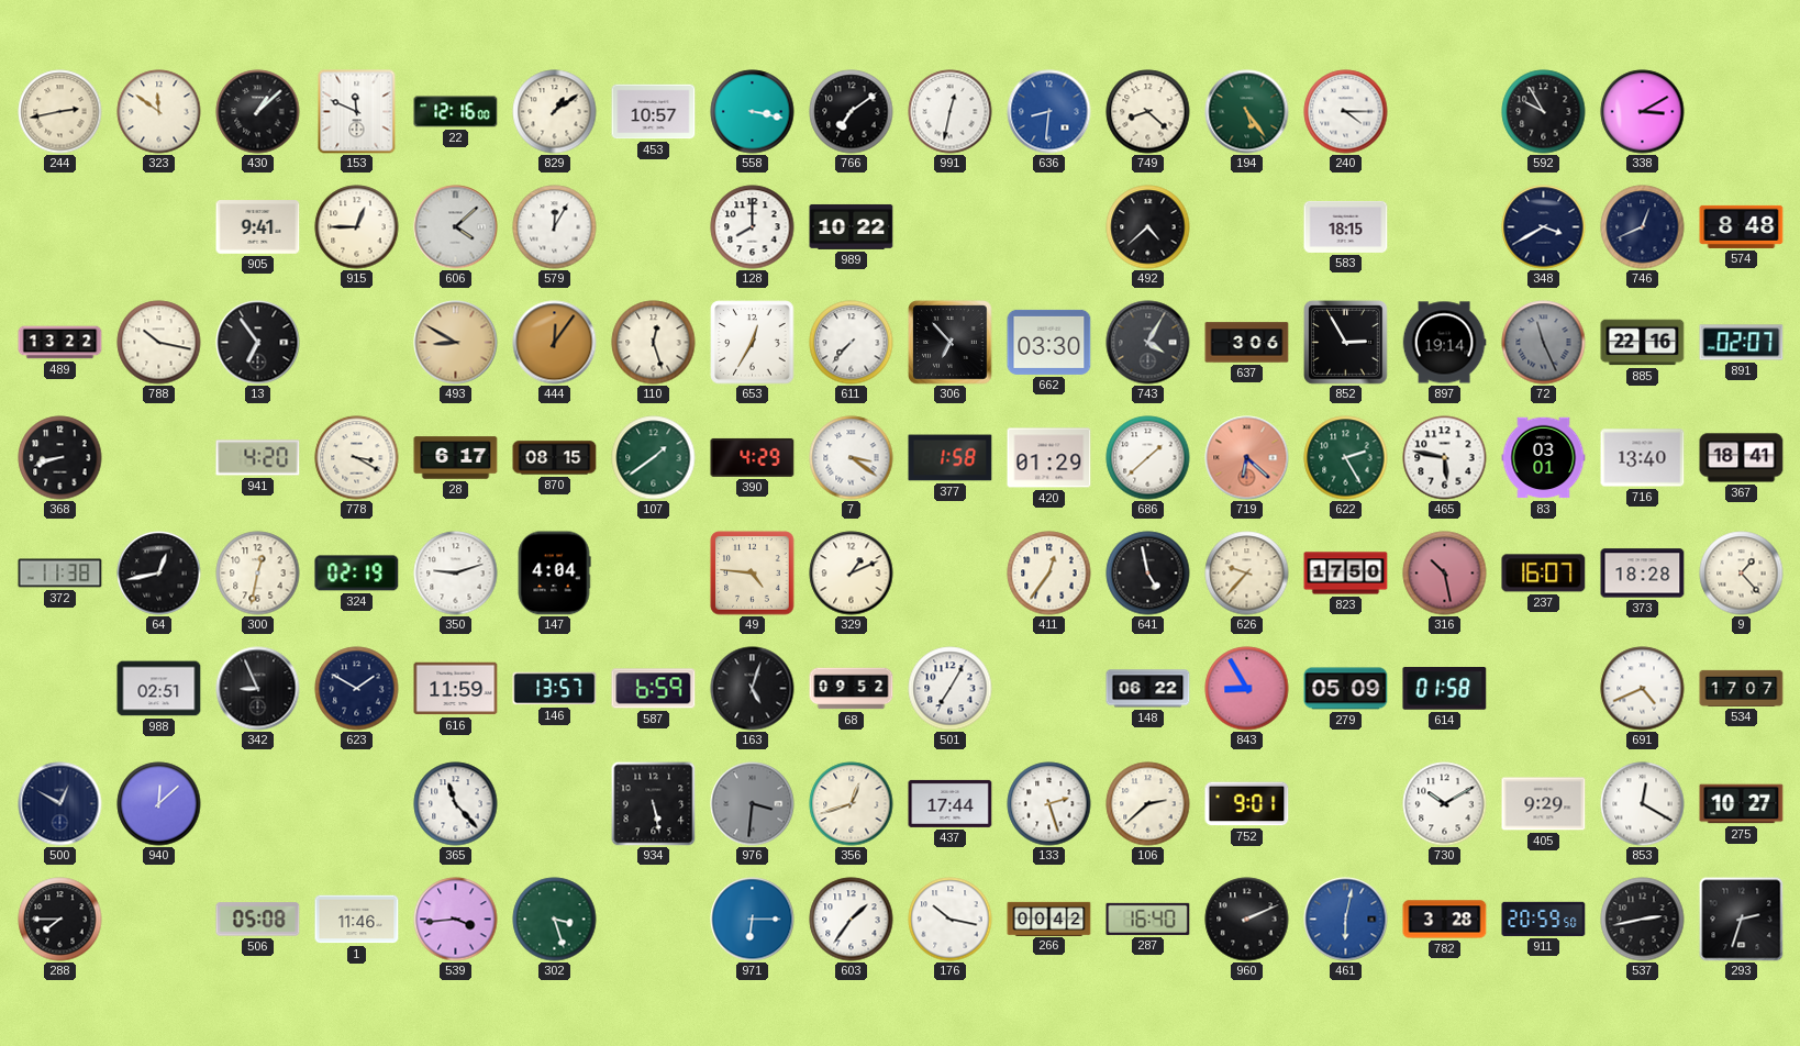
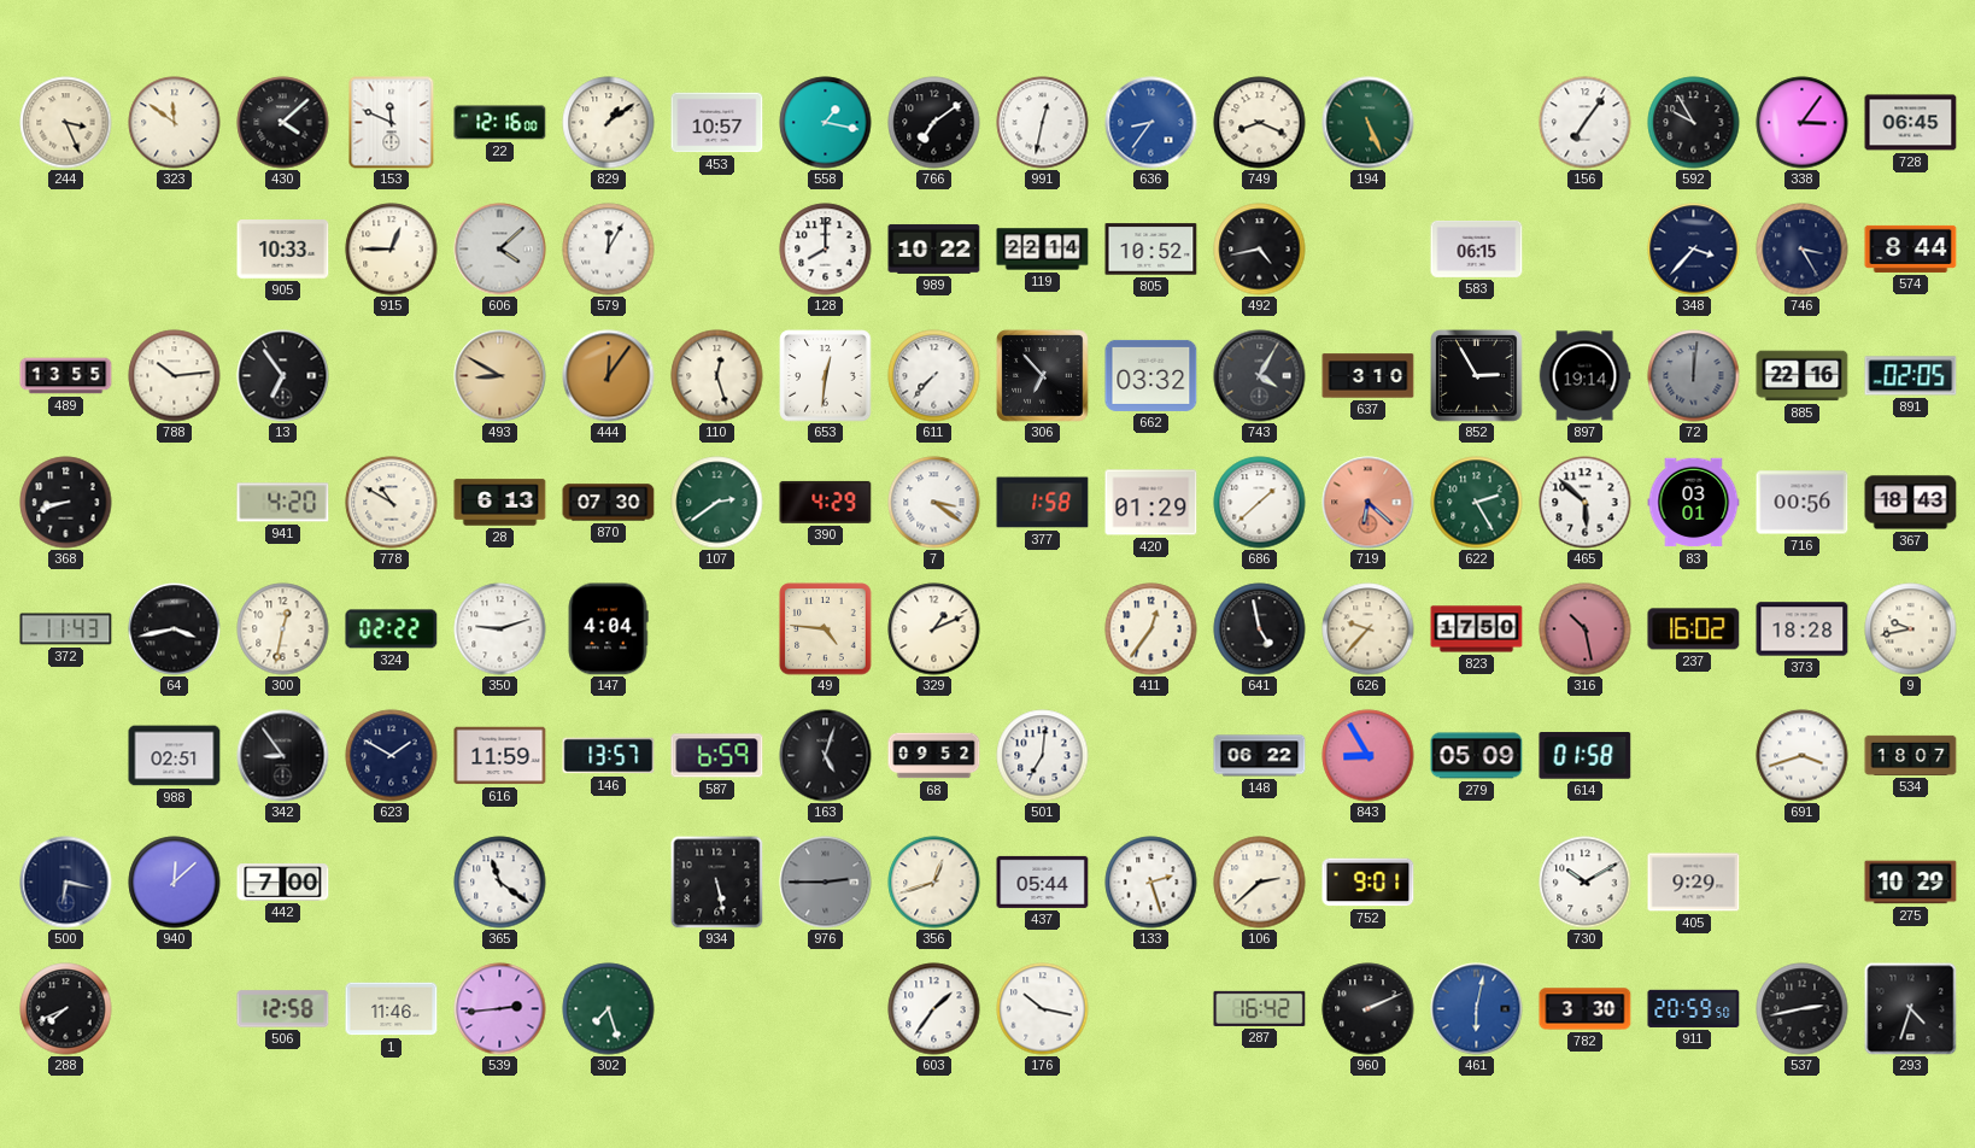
244: 2:43 -> 3:26
430: 1:08 -> 4:08
558: 3:17 -> 1:17
636: 8:31 -> 8:36
749: 8:22 -> 8:19
194: 5:24 -> 5:26
240: 4:15 -> none
156: none -> 7:06
338: 3:10 -> 3:06
728: none -> 06:45
905: 9:41 -> 10:33
119: none -> 22:14
805: none -> 10:52
492: 4:38 -> 4:43
583: 18:15 -> 06:15
348: 3:40 -> 3:37
746: 12:41 -> 3:25
574: 8:48 -> 8:44
489: 13:22 -> 13:55
788: 10:17 -> 10:14
653: 12:35 -> 12:31
662: 03:30 -> 03:32
637: 3:06 -> 3:10
72: 11:26 -> 12:01
891: 02:07 -> 02:05
778: 3:20 -> 10:50
28: 6:17 -> 6:13
870: 08:15 -> 07:30
107: 1:39 -> 2:39
465: 5:47 -> 5:52
716: 13:40 -> 00:56
367: 18:41 -> 18:43
372: 11:38 -> 11:43
64: 12:43 -> 3:43
324: 02:19 -> 02:22
237: 16:07 -> 16:02
9: 1:23 -> 9:43
342: 8:56 -> 8:54
501: 7:05 -> 7:01
691: 4:41 -> 3:42
534: 17:07 -> 18:07
500: 12:50 -> 6:17
442: none -> 7:00
365: 11:23 -> 11:21
976: 3:31 -> 2:45
437: 17:44 -> 05:44
853: 12:20 -> none
275: 10:27 -> 10:29
288: 7:45 -> 7:41
506: 05:08 -> 12:58
539: 3:44 -> 2:44
302: 3:27 -> 7:27
971: 6:15 -> none
266: 00:42 -> none
287: 16:40 -> 16:42
782: 3:28 -> 3:30
293: 2:33 -> 4:33
